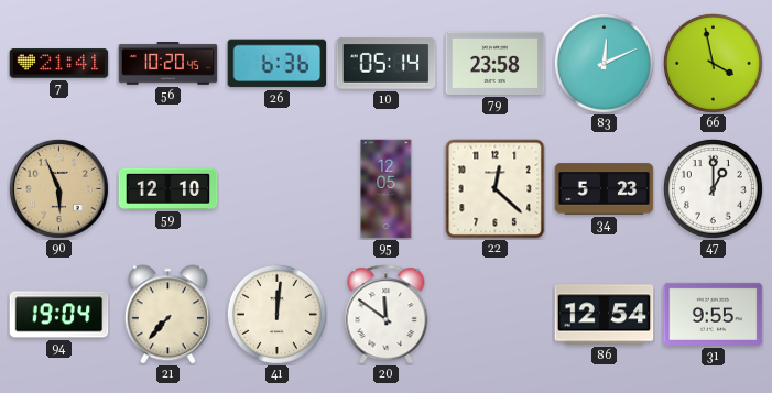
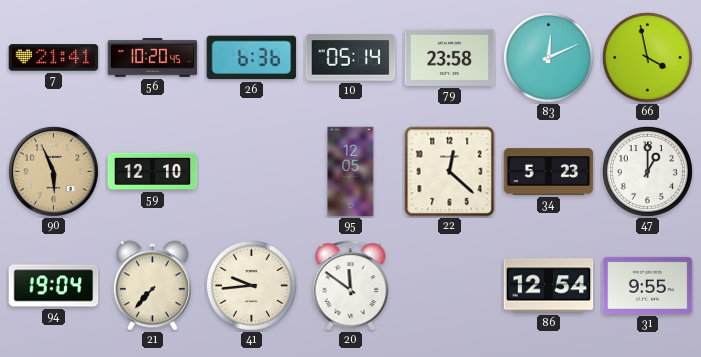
41: 12:01 -> 9:44
